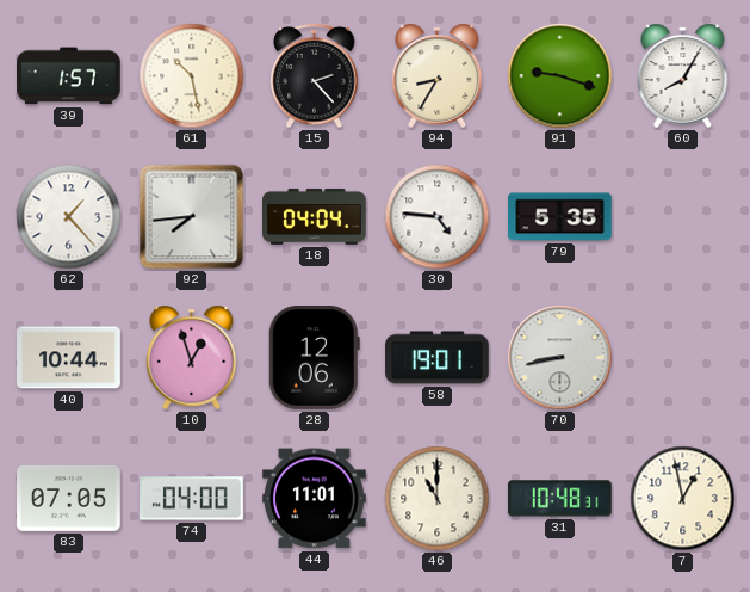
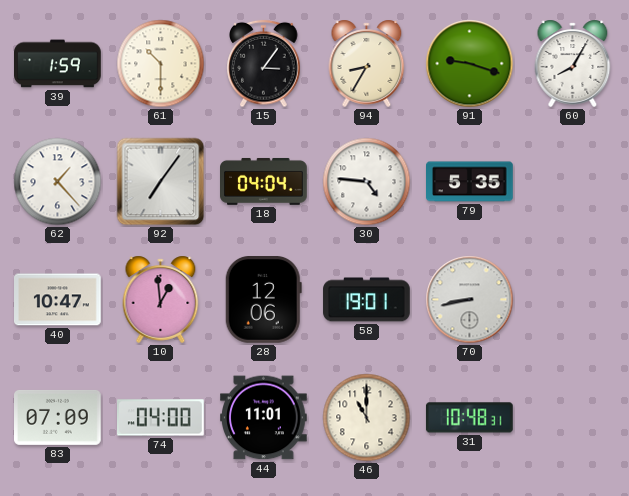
39: 1:57 -> 1:59
61: 10:28 -> 10:30
15: 2:23 -> 3:06
92: 7:44 -> 7:06
40: 10:44 -> 10:47
10: 12:57 -> 12:59
83: 07:05 -> 07:09
7: 12:58 -> none
